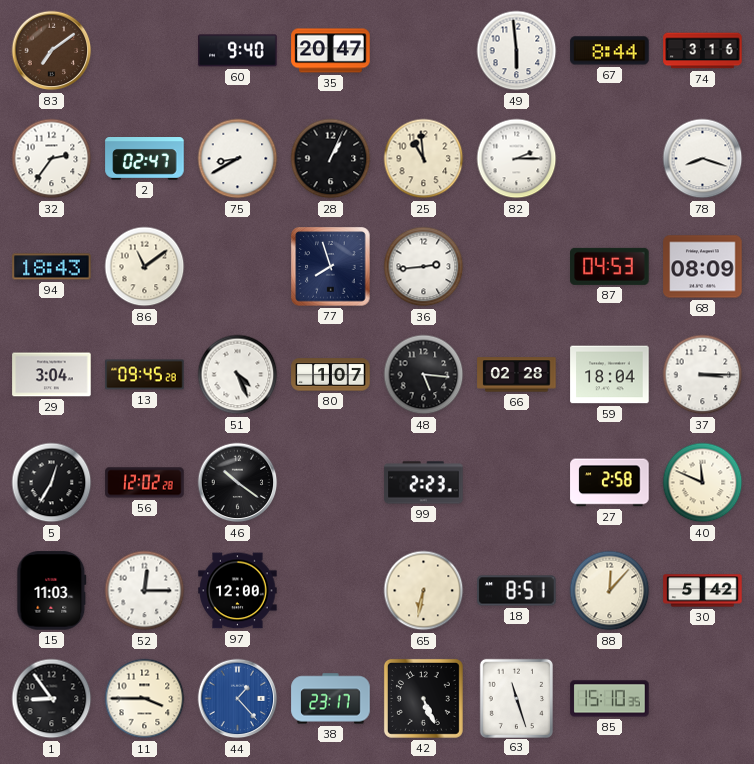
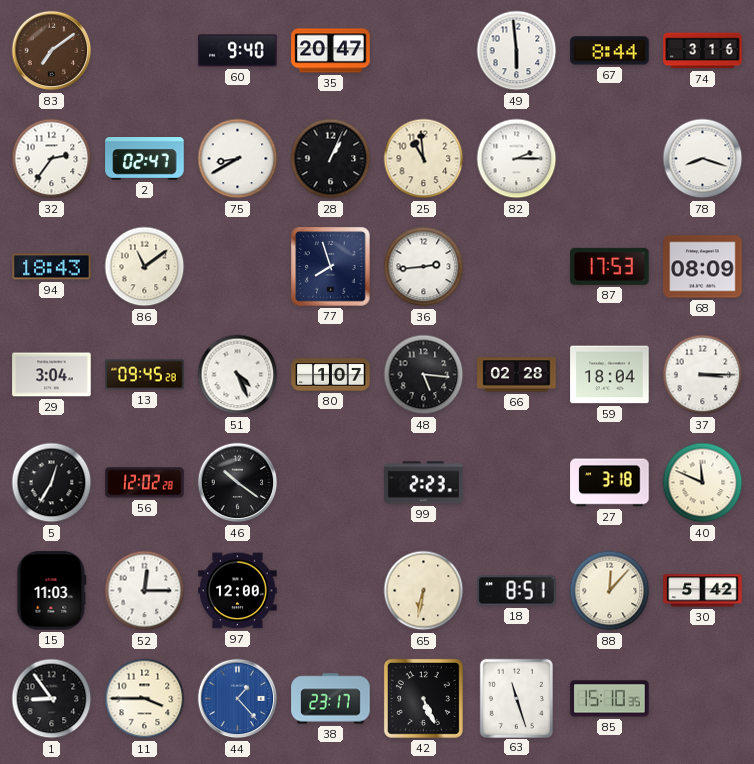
87: 04:53 -> 17:53
27: 2:58 -> 3:18
